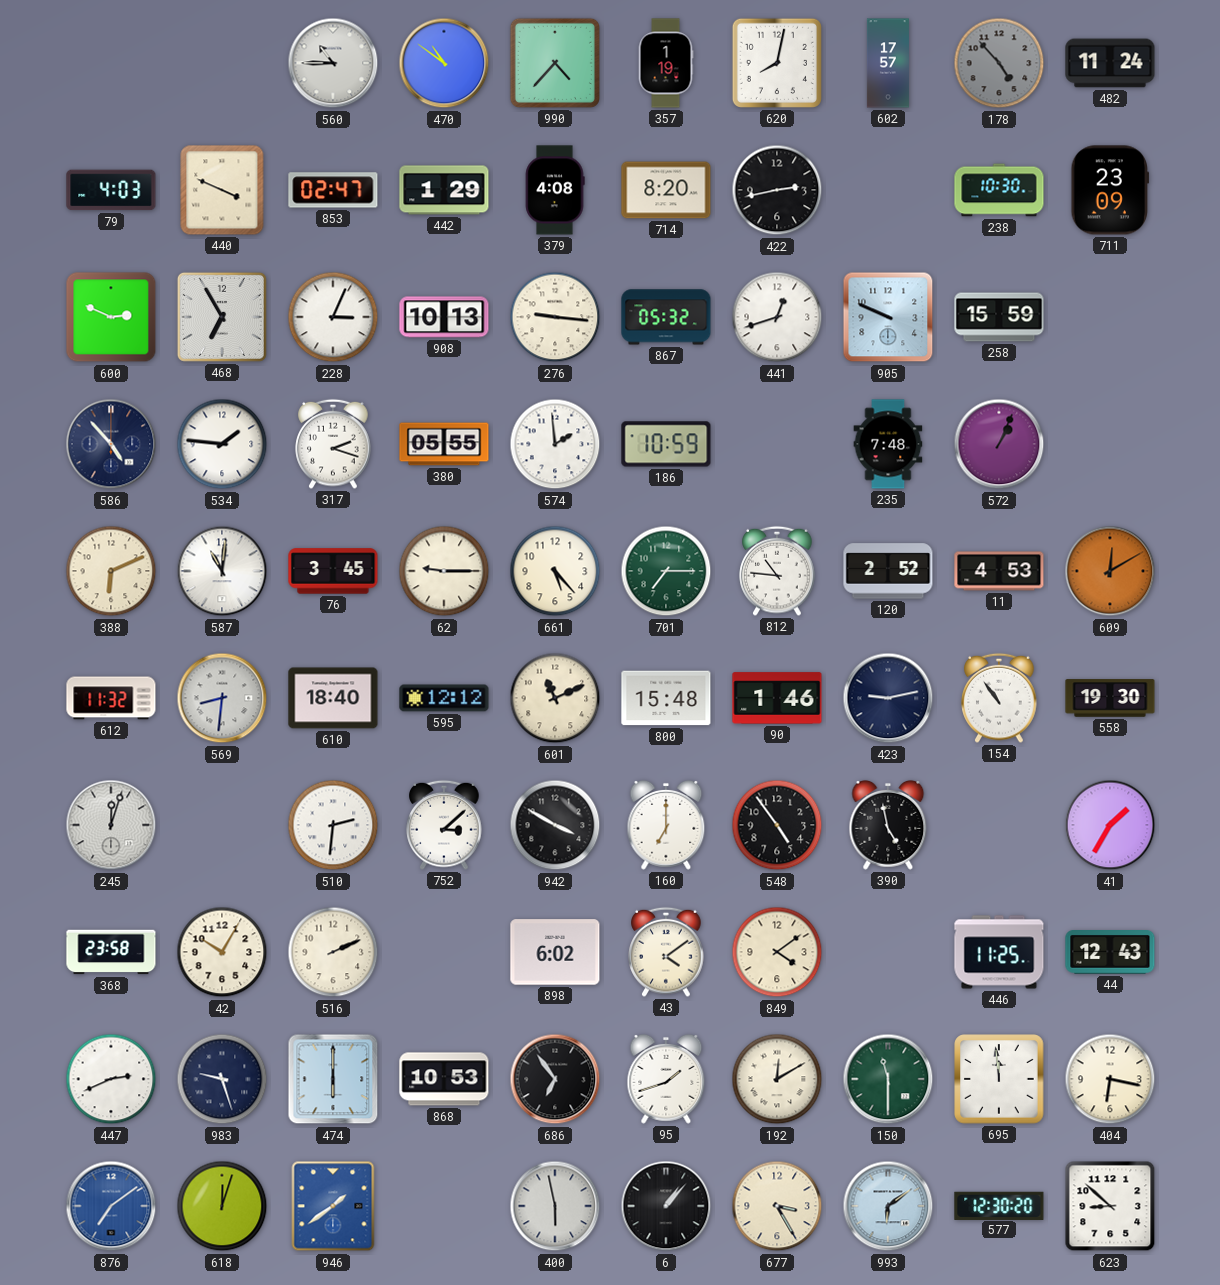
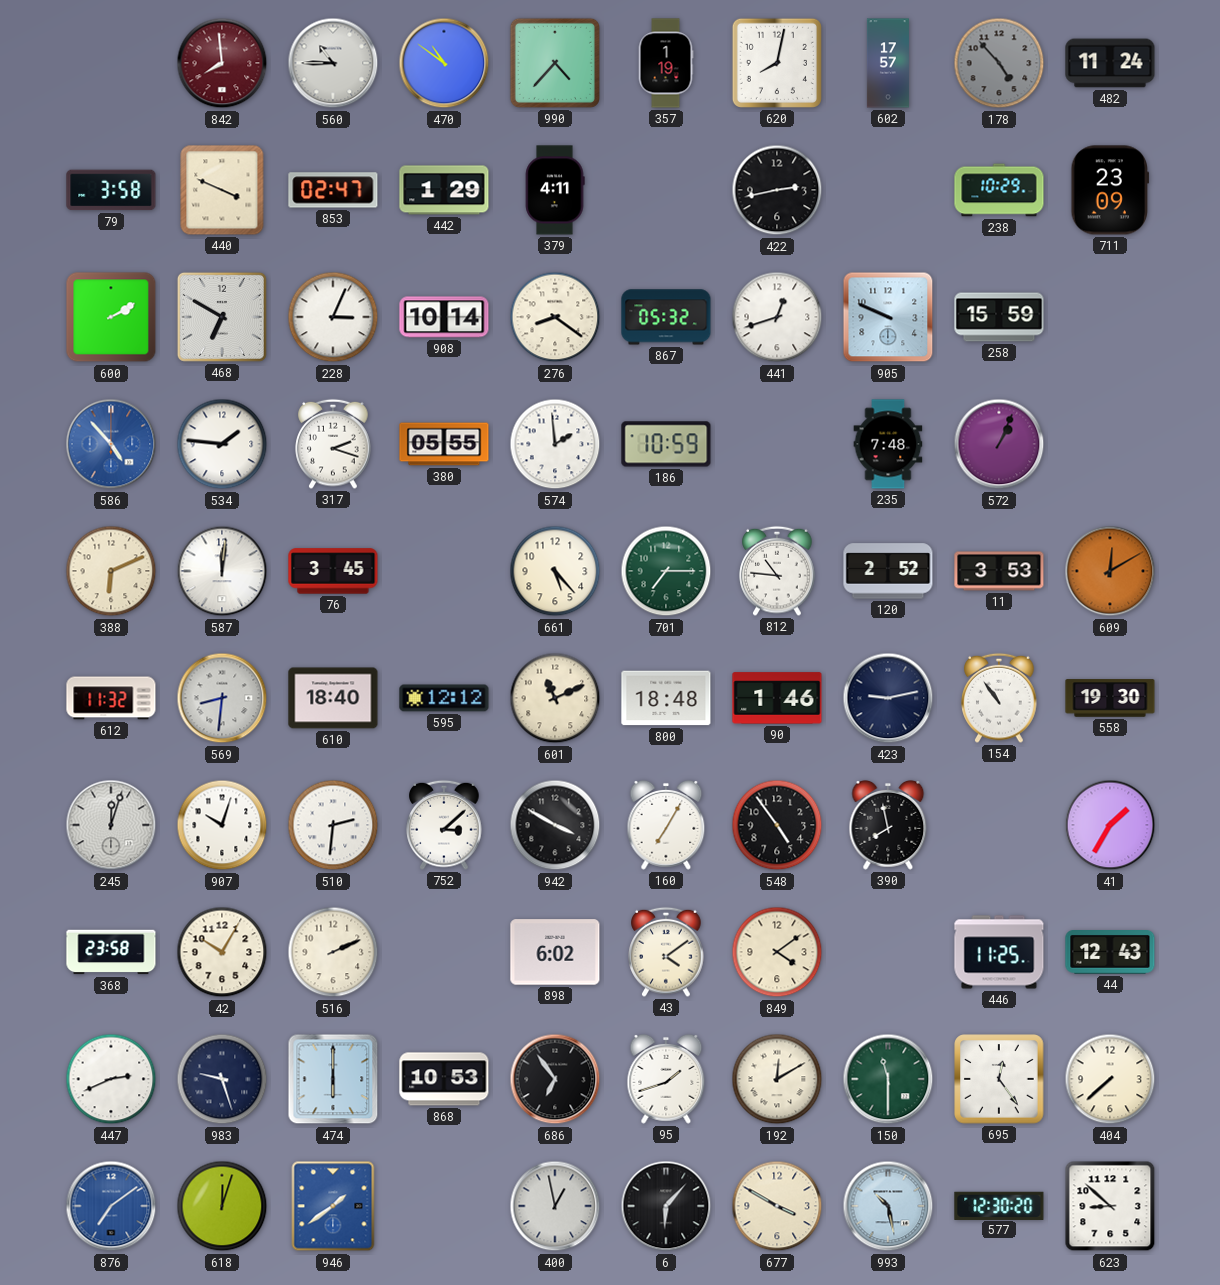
842: none -> 7:59
79: 4:03 -> 3:58
379: 4:08 -> 4:11
714: 8:20 -> none
238: 10:30 -> 10:29
600: 2:49 -> 2:10
468: 6:55 -> 6:50
908: 10:13 -> 10:14
276: 9:16 -> 8:21
586 dial: navy -> blue
587: 11:01 -> 12:01
62: 9:15 -> none
11: 4:53 -> 3:53
800: 15:48 -> 18:48
907: none -> 10:03
160: 7:00 -> 7:05
390: 4:58 -> 7:58
695: 11:59 -> 12:24
404: 6:17 -> 7:38
400: 5:58 -> 12:58
6: 1:07 -> 6:07
677: 3:25 -> 3:50
993: 6:09 -> 10:28
